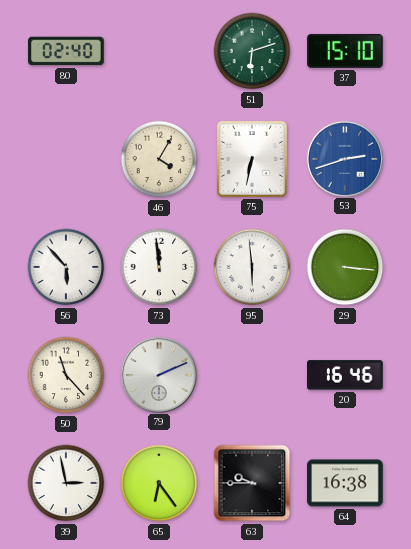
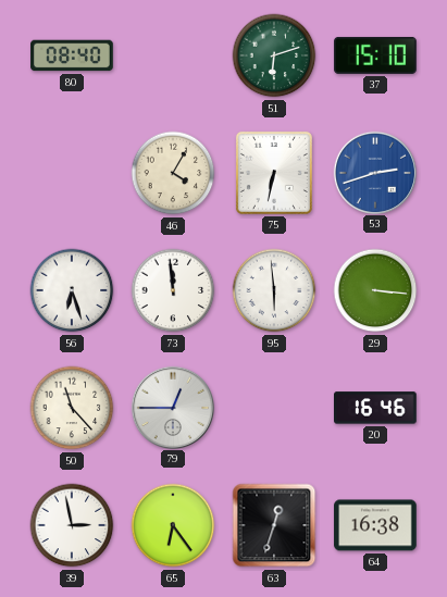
80: 02:40 -> 08:40
56: 5:53 -> 6:27
79: 2:11 -> 12:45
63: 9:45 -> 12:33
